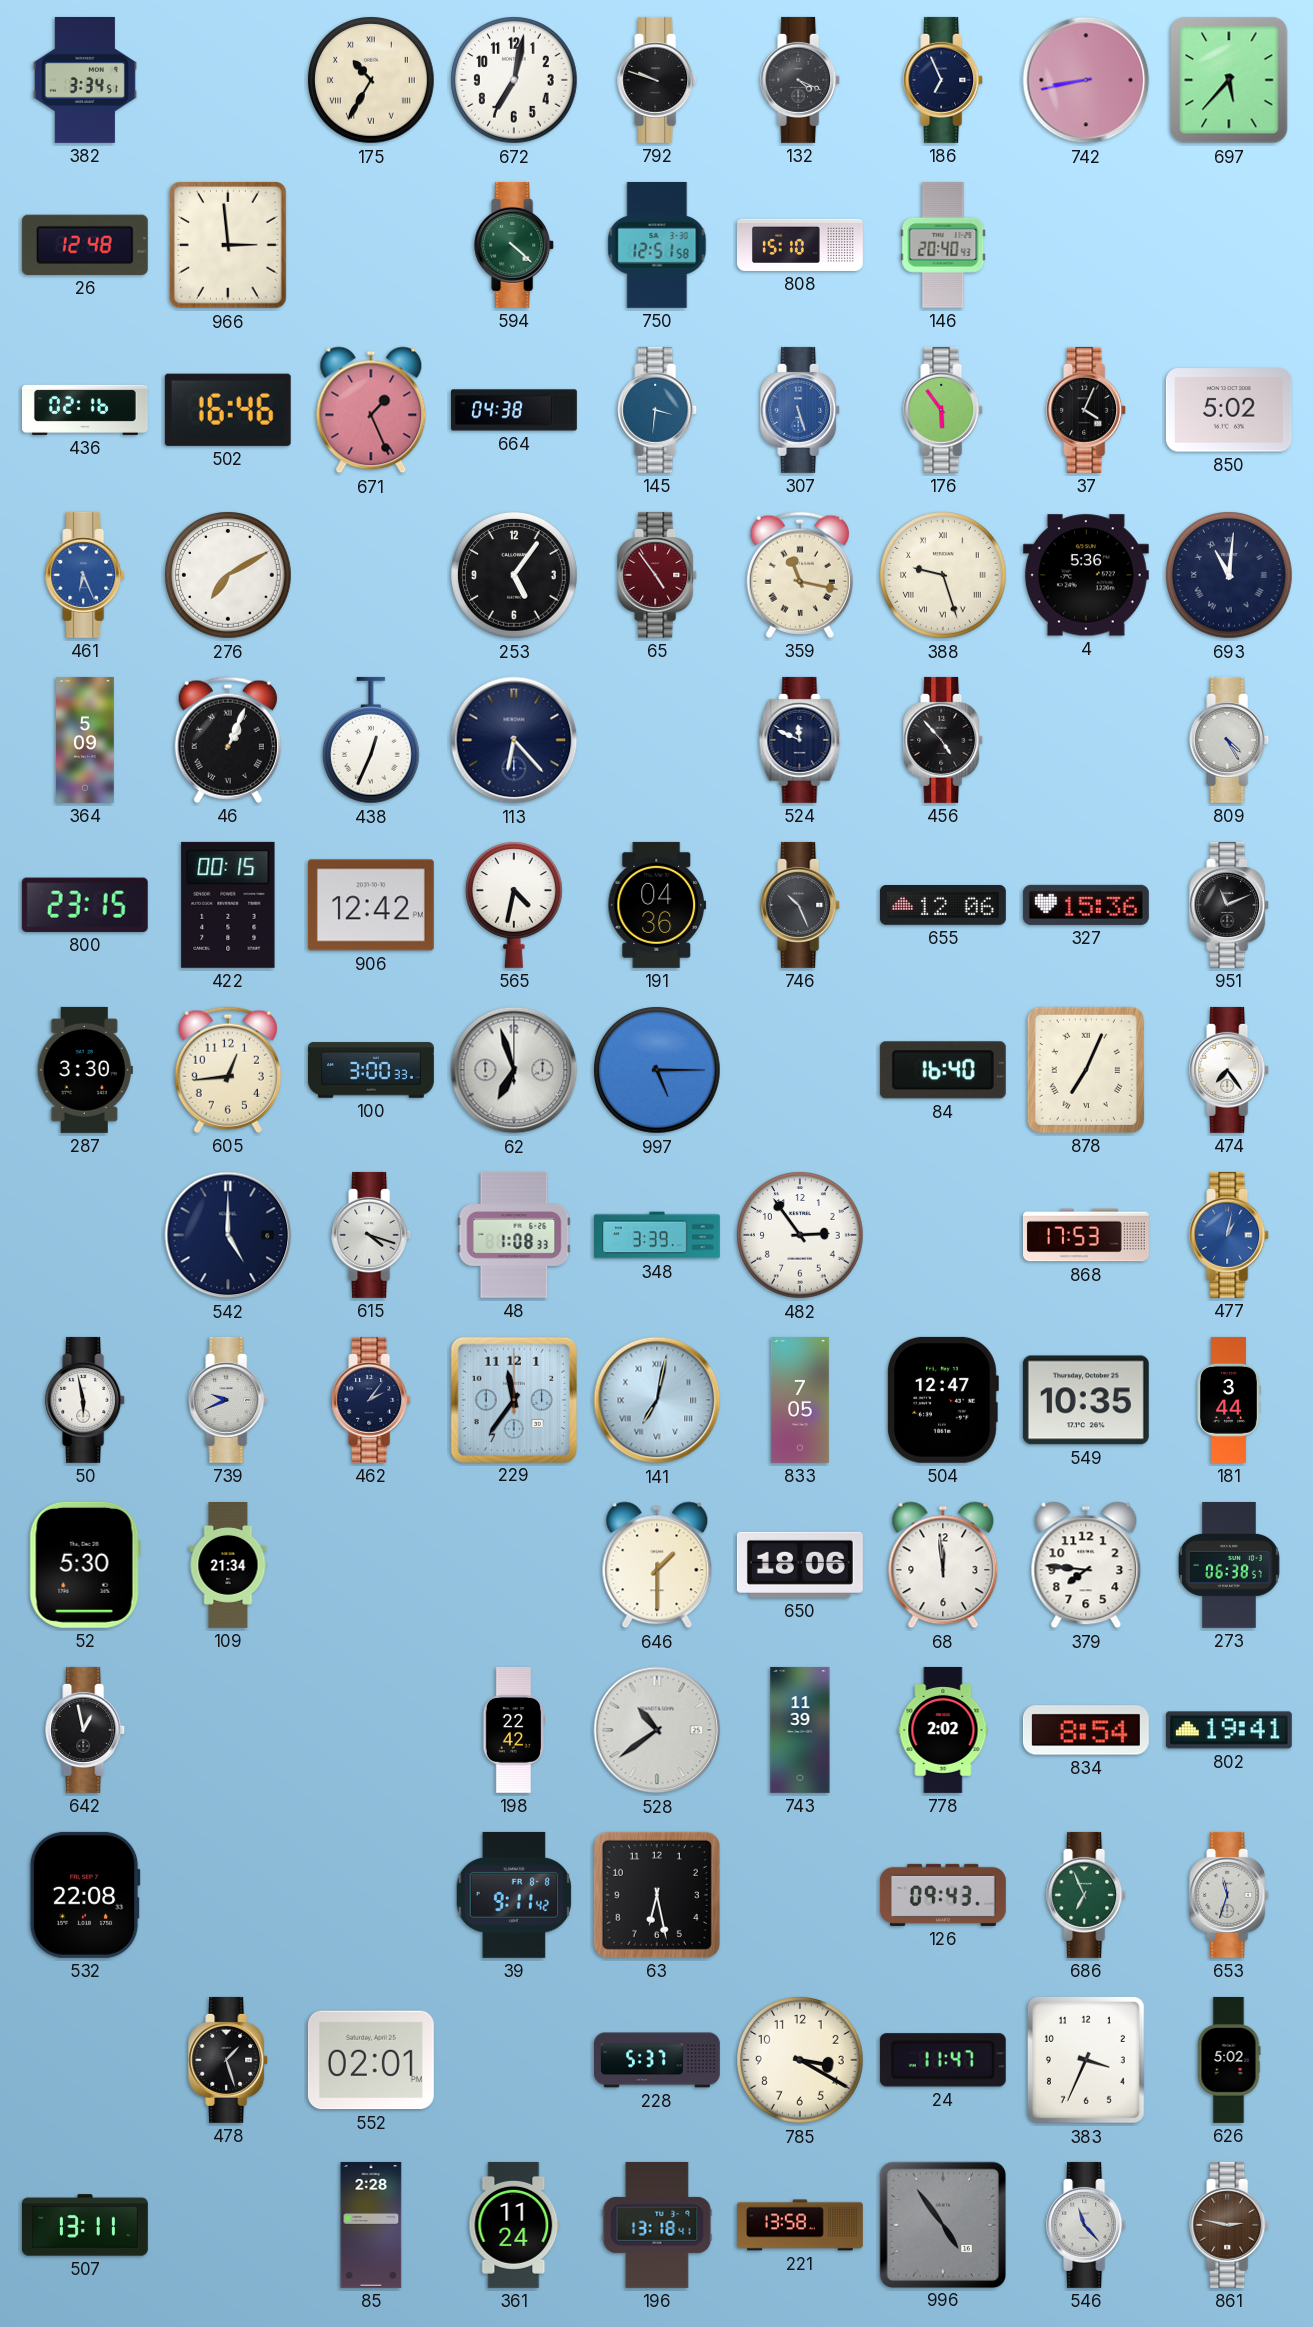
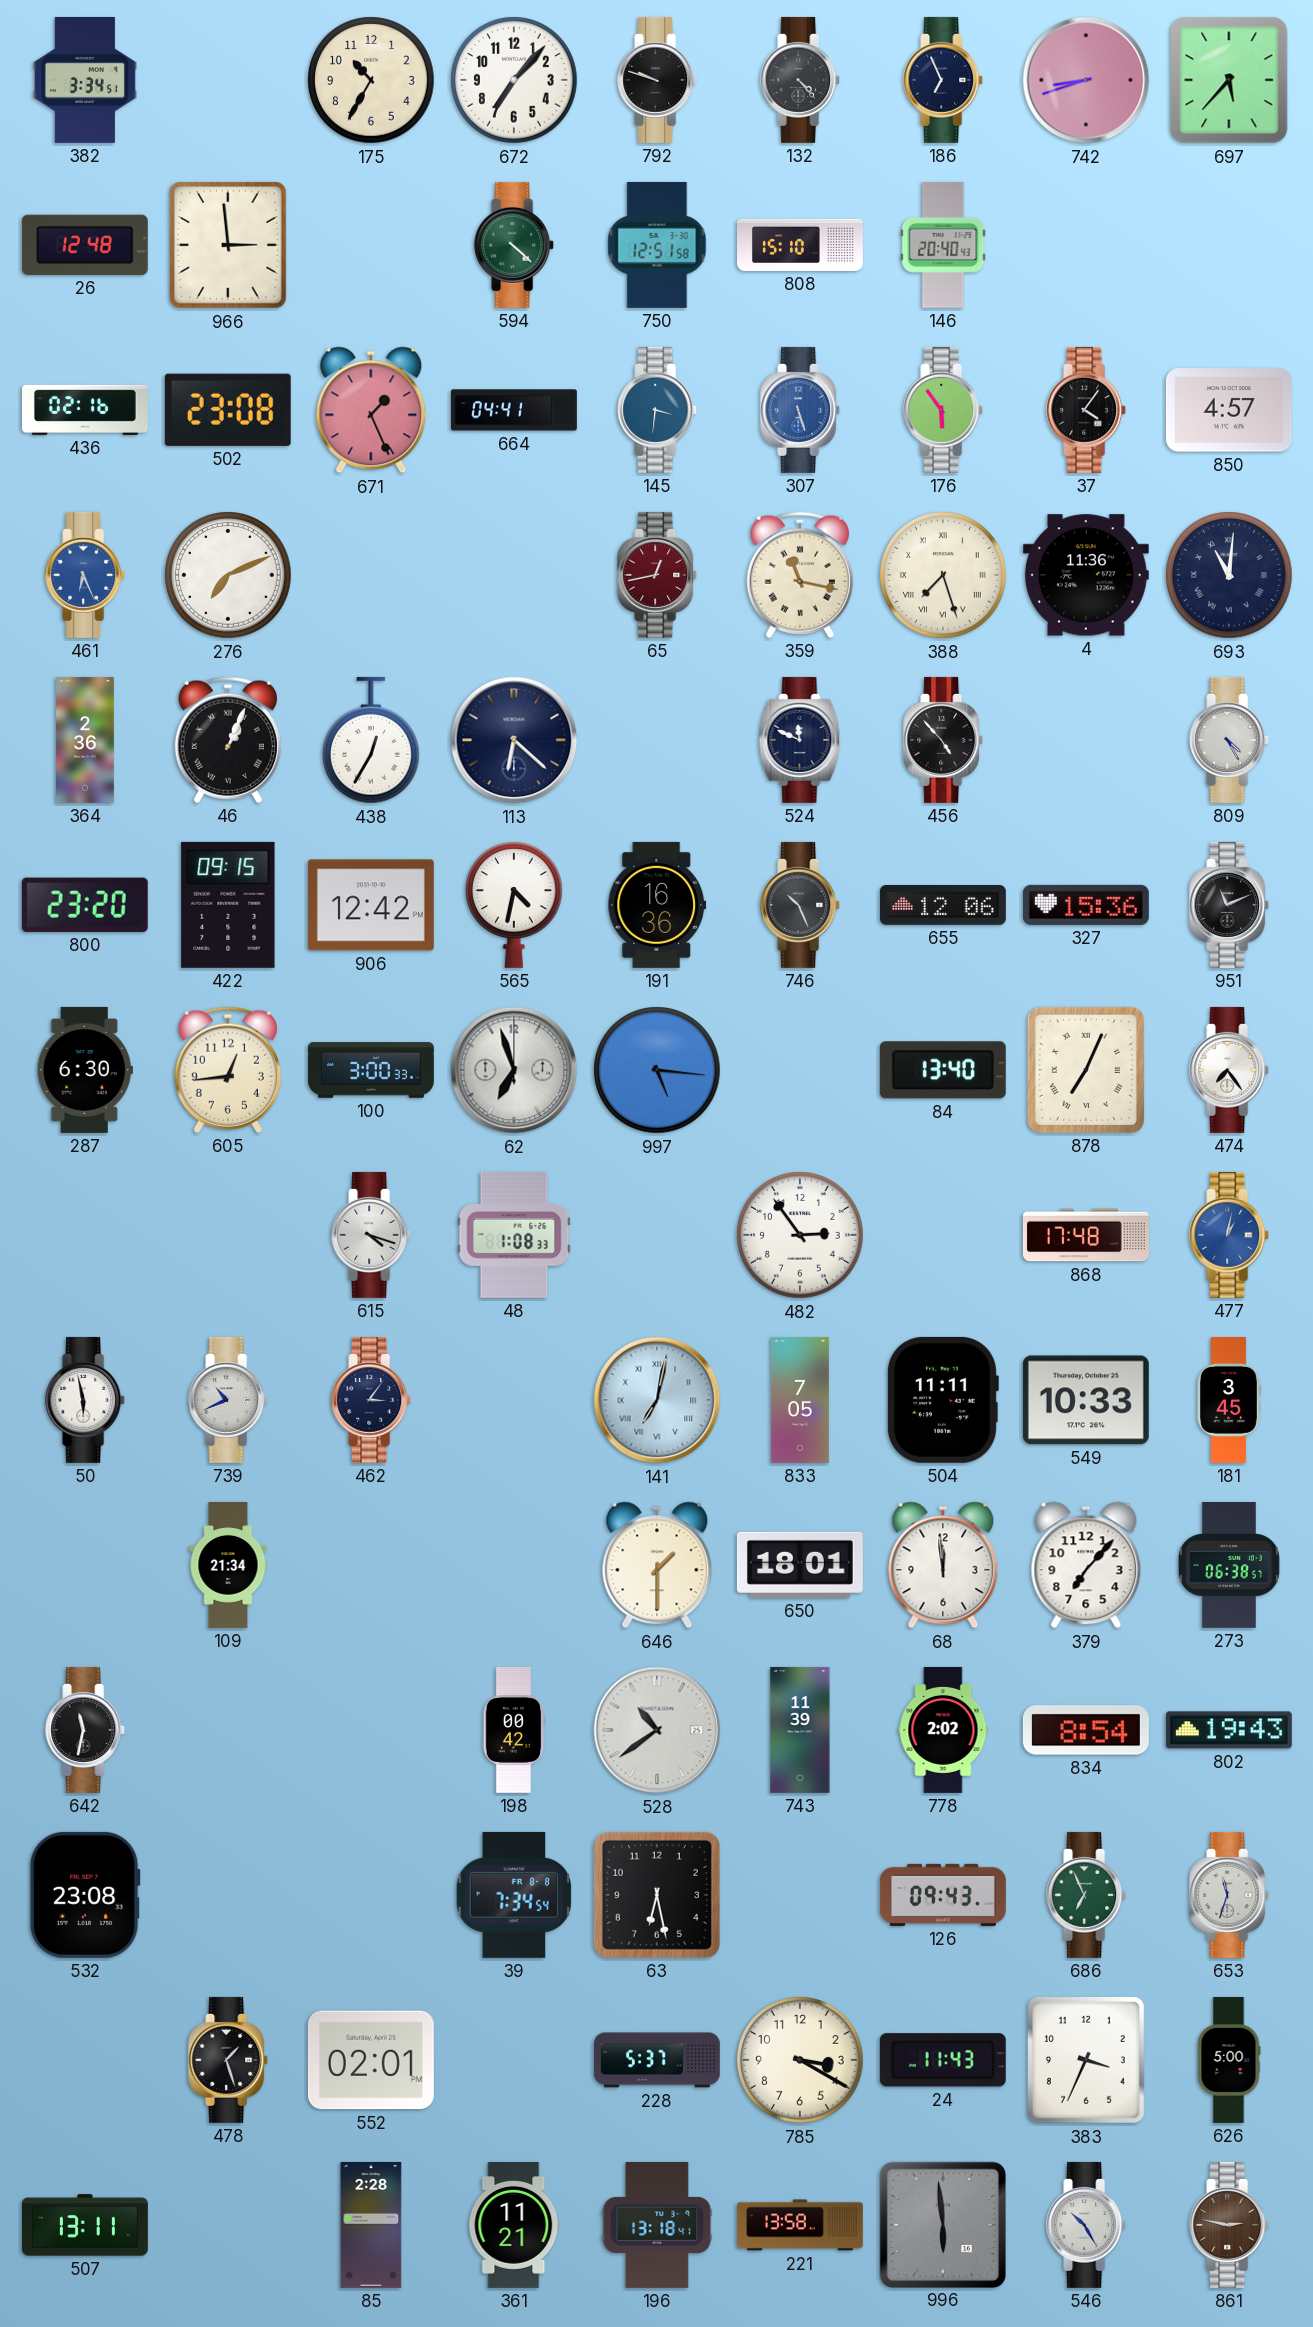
175 numerals: Roman -> Arabic
672: 7:02 -> 7:07
132: 4:19 -> 4:23
742: 8:43 -> 8:42
502: 16:46 -> 23:08
664: 04:38 -> 04:41
37: 4:04 -> 4:06
850: 5:02 -> 4:57
276: 7:10 -> 7:11
253: 5:06 -> none
65: 4:54 -> 12:43
388: 9:27 -> 7:27
4: 5:36 -> 11:36
364: 5:09 -> 2:36
438: 12:34 -> 12:35
113: 6:23 -> 6:22
800: 23:15 -> 23:20
422: 00:15 -> 09:15
191: 04:36 -> 16:36
287: 3:30 -> 6:30
997: 5:15 -> 5:16
84: 16:40 -> 13:40
542: 5:00 -> none
348: 3:39 -> none
868: 17:53 -> 17:48
739: 9:41 -> 10:41
462: 2:06 -> 3:06
229: 11:36 -> none
504: 12:47 -> 11:11
549: 10:35 -> 10:33
181: 3:44 -> 3:45
52: 5:30 -> none
650: 18:06 -> 18:01
379: 7:46 -> 7:07
642: 12:58 -> 11:32
198: 22:42 -> 00:42
802: 19:41 -> 19:43
532: 22:08 -> 23:08
39: 9:11 -> 7:34
24: 11:47 -> 11:43
626: 5:02 -> 5:00
361: 11:24 -> 11:21
996: 4:54 -> 5:59
546: 11:23 -> 10:25
